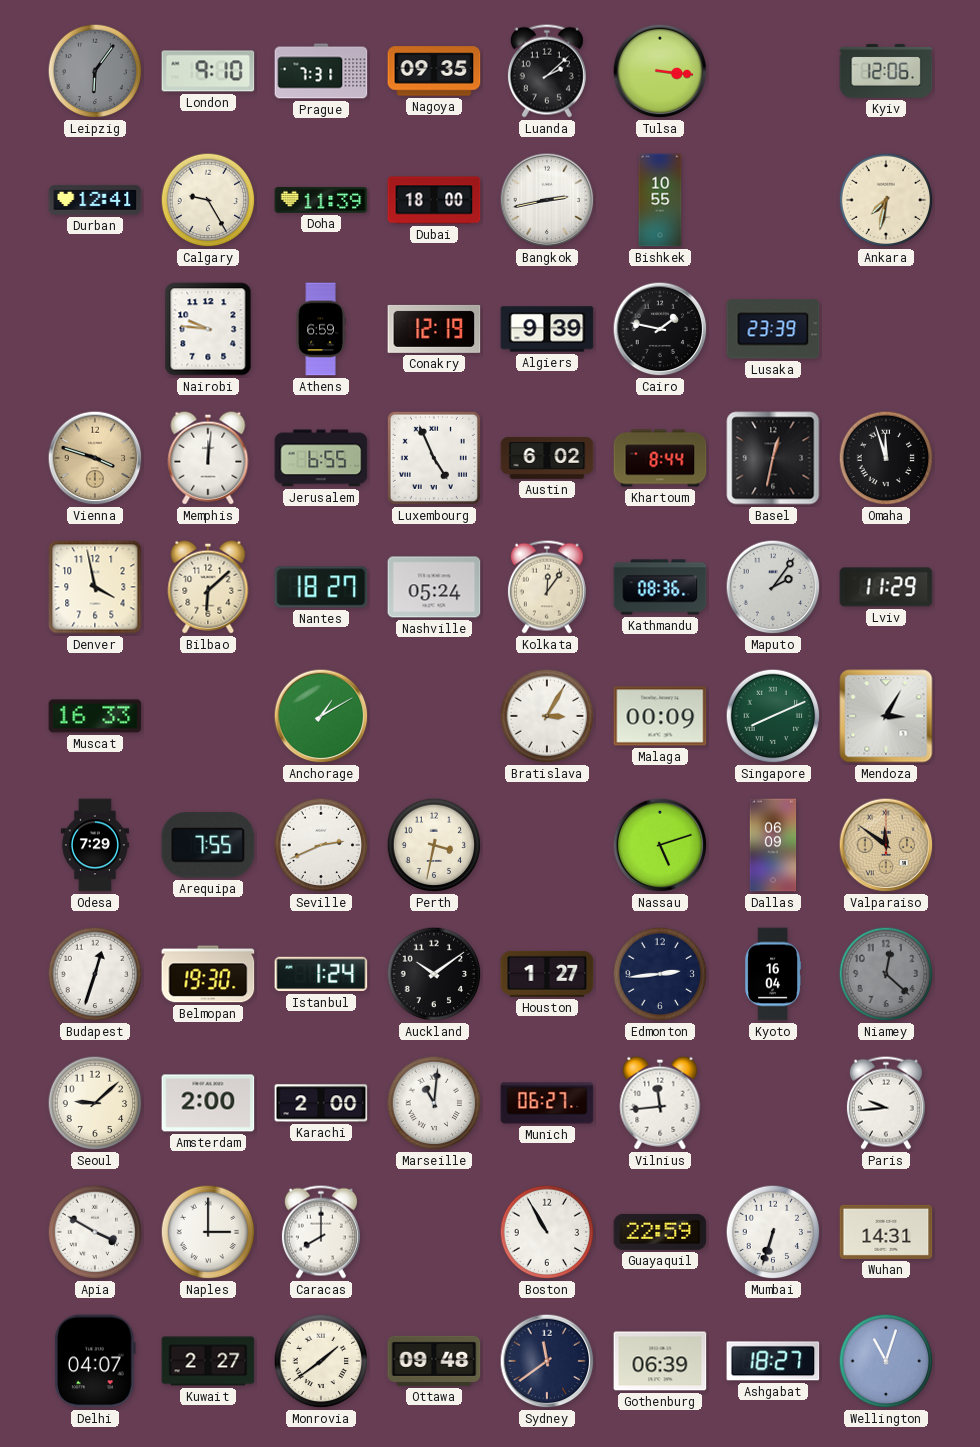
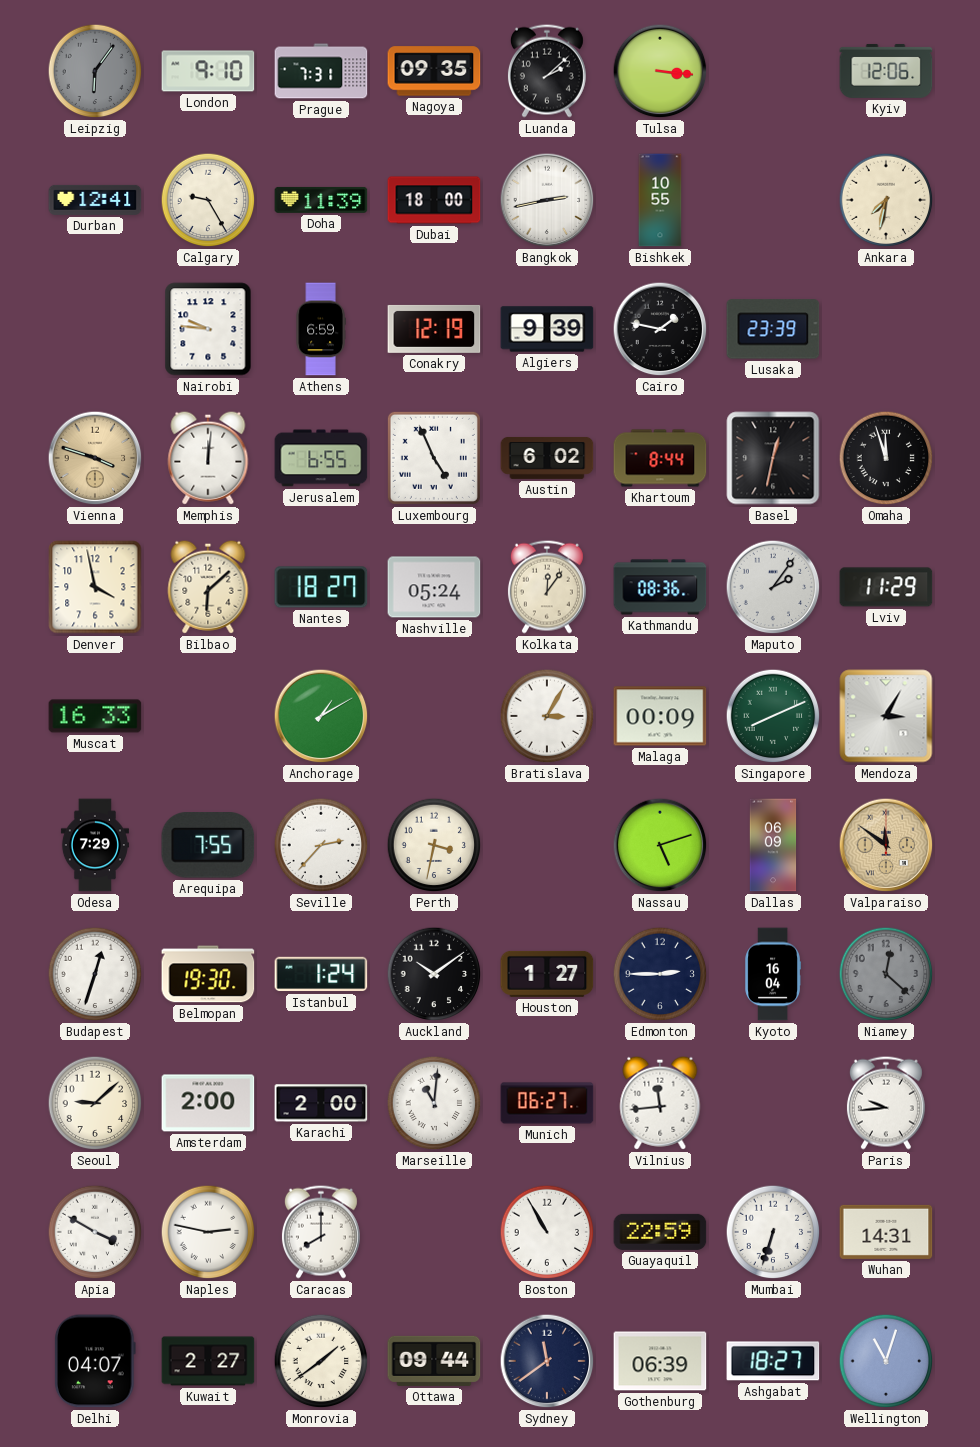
Seville: 2:41 -> 2:37
Edmonton: 2:44 -> 2:45
Naples: 3:00 -> 2:47
Ottawa: 09:48 -> 09:44
